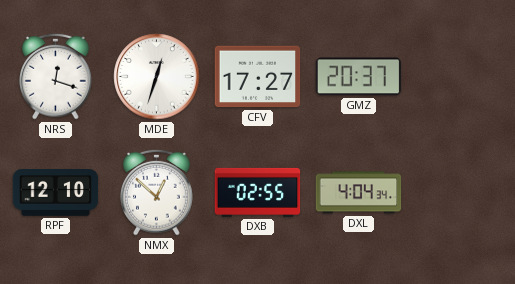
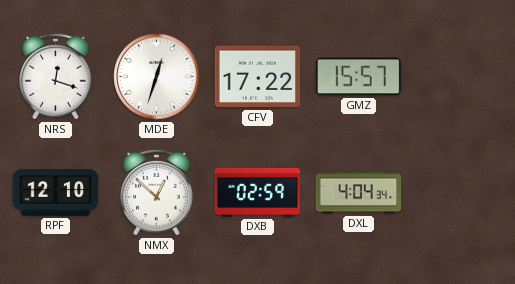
CFV: 17:27 -> 17:22
GMZ: 20:37 -> 15:57
DXB: 02:55 -> 02:59
